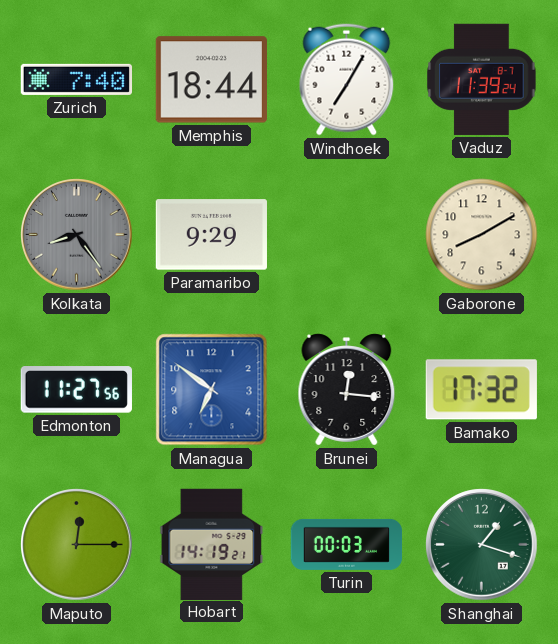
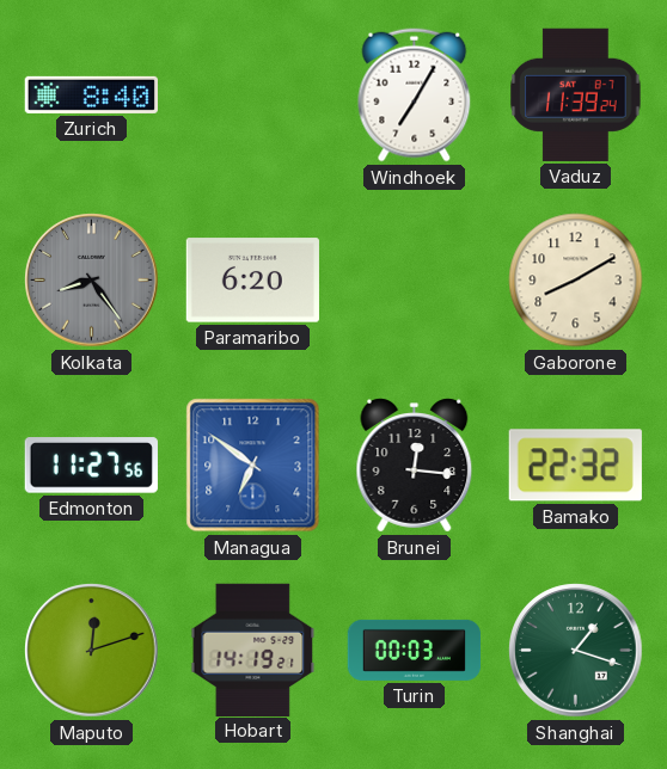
Zurich: 7:40 -> 8:40
Memphis: 18:44 -> none
Paramaribo: 9:29 -> 6:20
Bamako: 17:32 -> 22:32
Maputo: 12:15 -> 12:12
